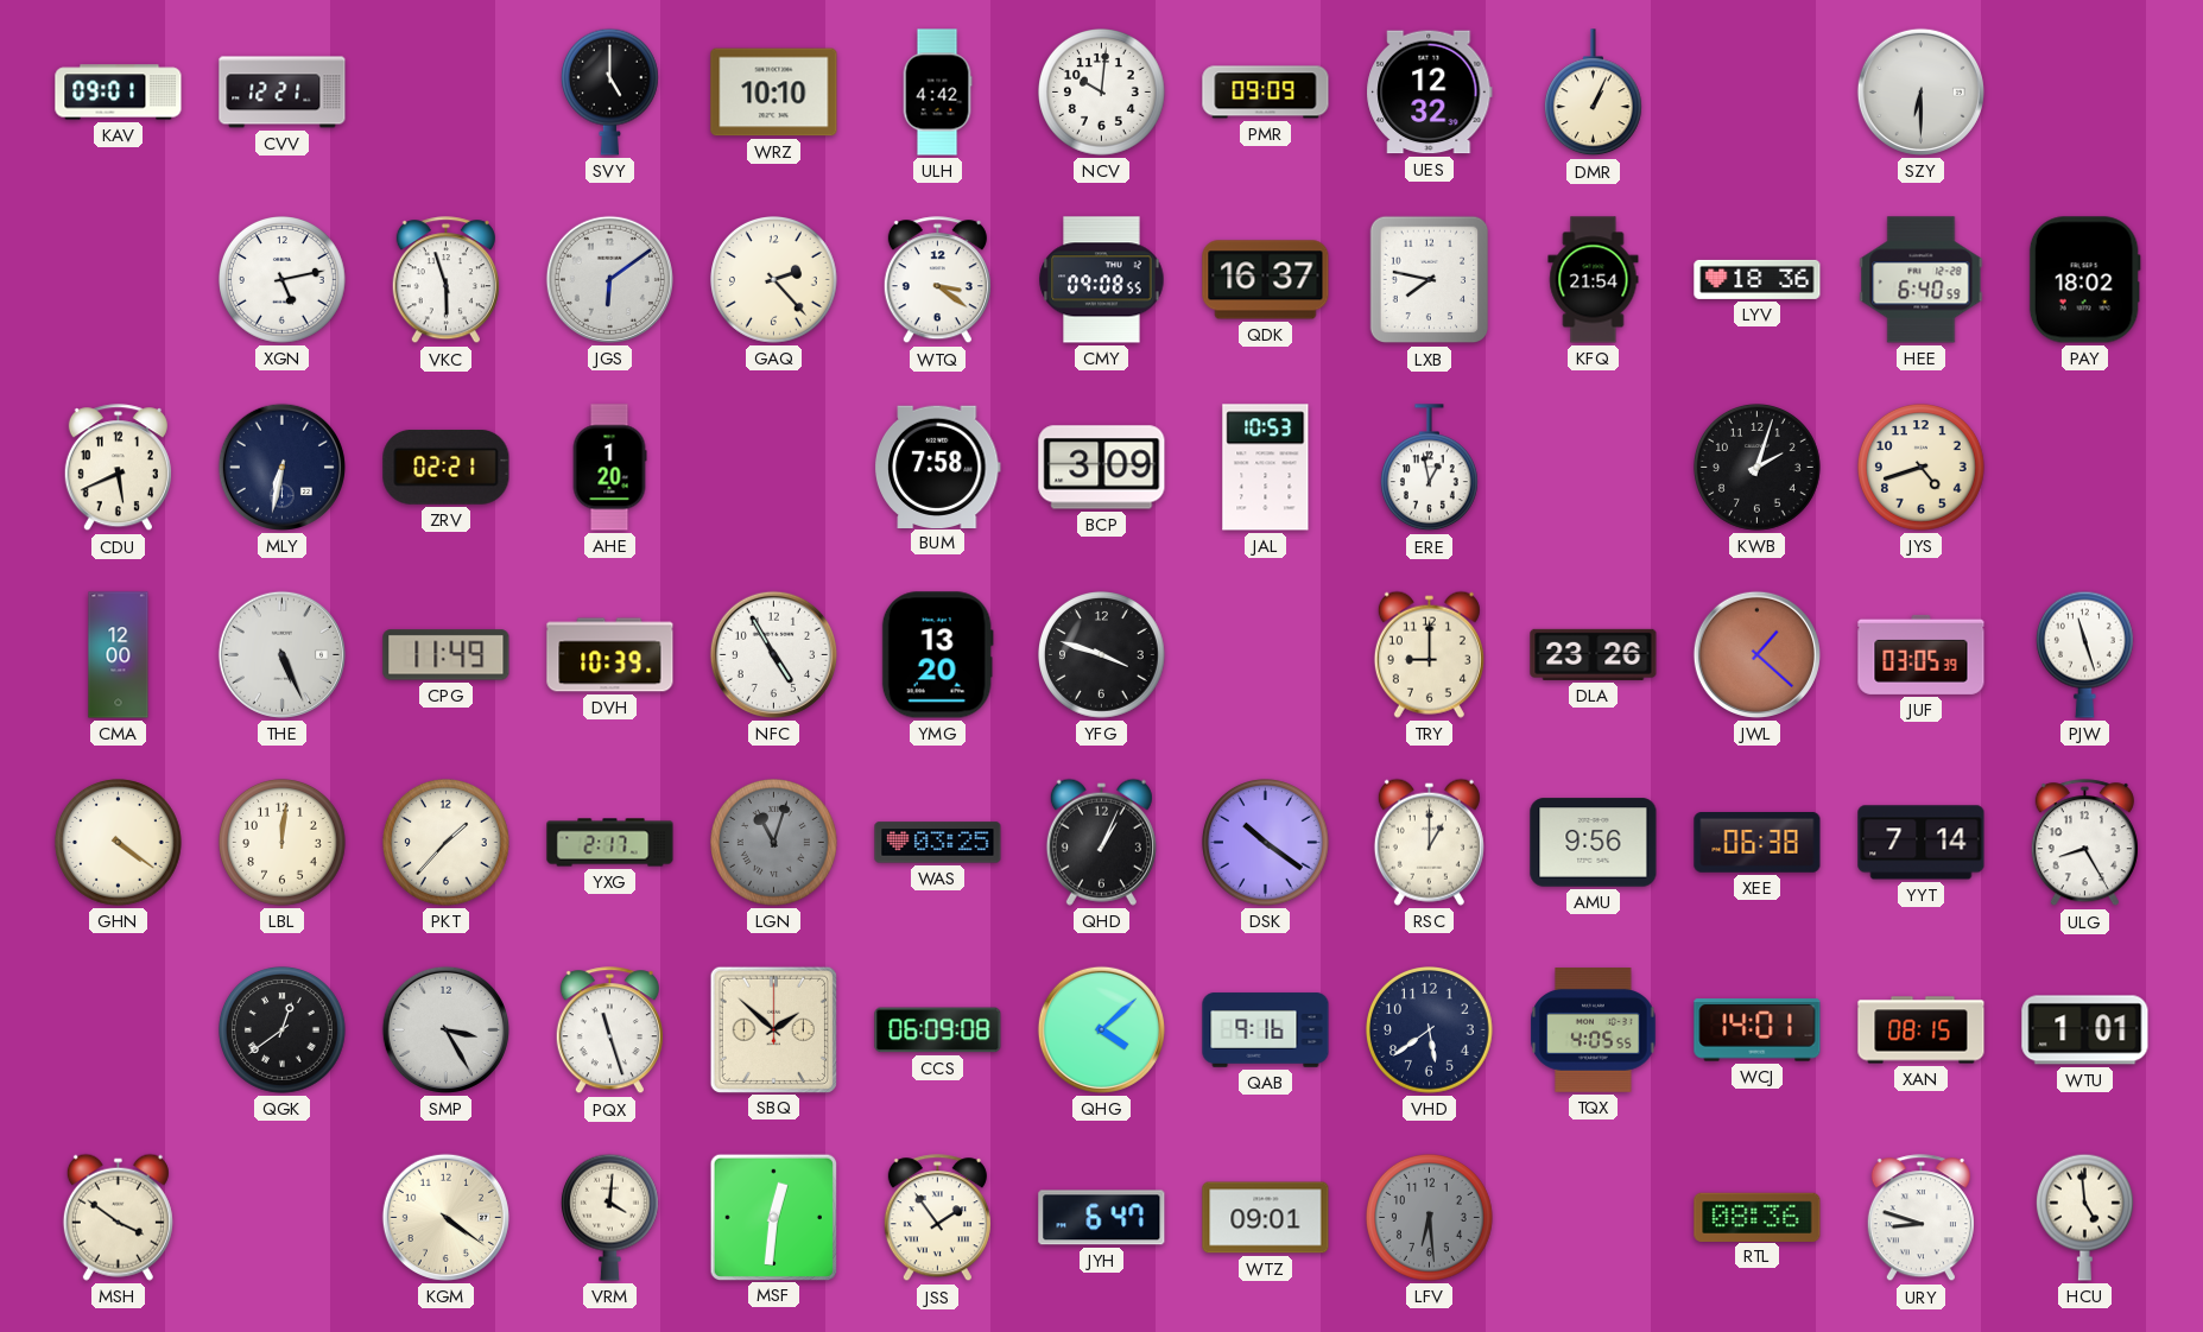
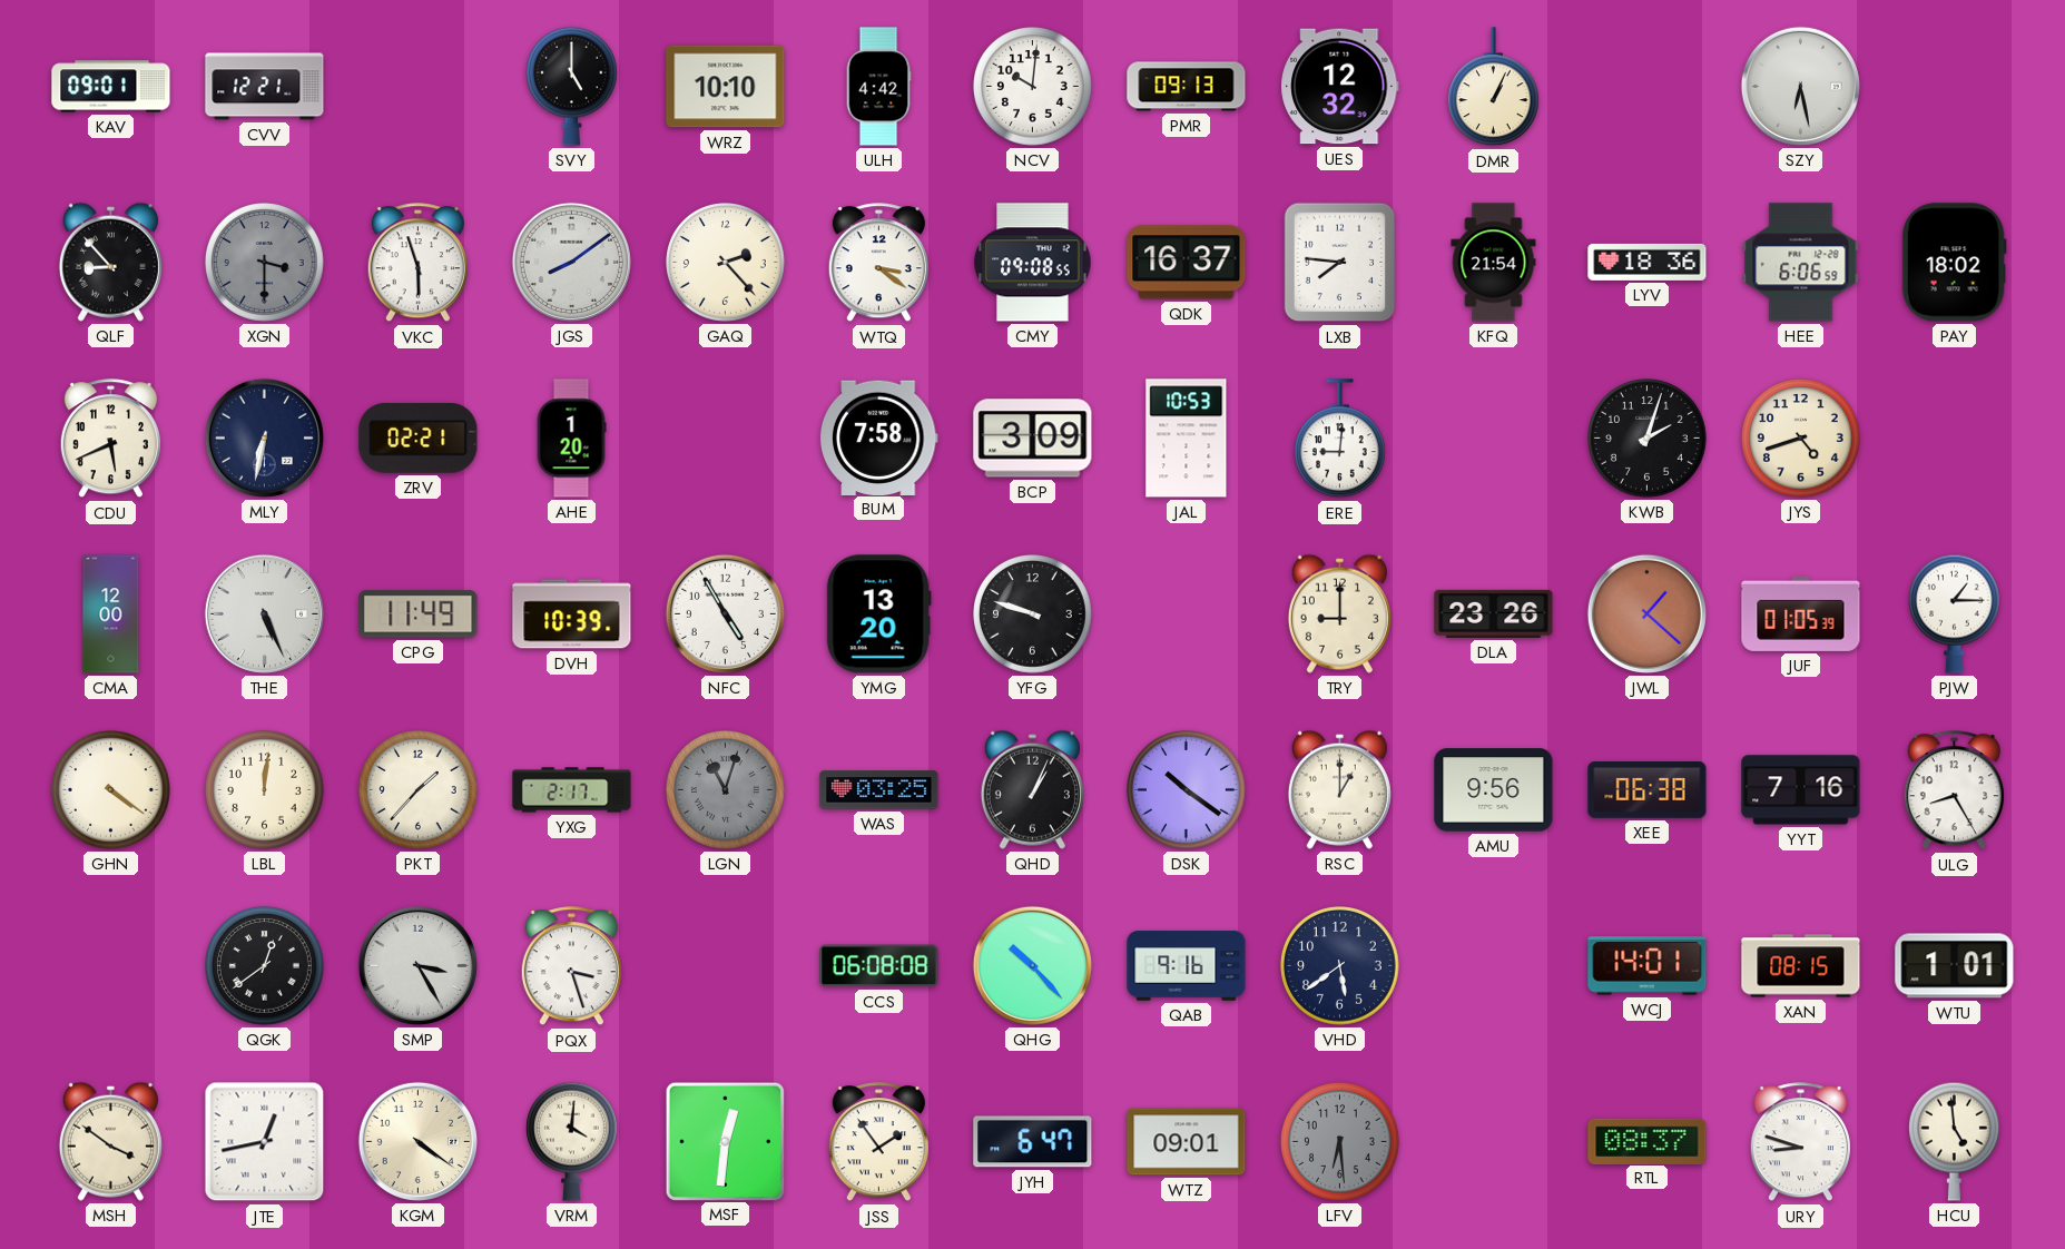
PMR: 09:09 -> 09:13
SZY: 6:30 -> 6:28
QLF: none -> 8:53
XGN: 5:13 -> 3:30
XGN dial: white -> grey
JGS: 6:09 -> 8:09
LXB: 7:47 -> 7:46
HEE: 6:40 -> 6:06
ERE: 12:58 -> 9:01
YFG: 3:48 -> 9:48
JUF: 03:05 -> 01:05
PJW: 11:27 -> 1:15
YYT: 7:14 -> 7:16
PQX: 11:27 -> 3:27
SBQ: 1:52 -> none
CCS: 06:09 -> 06:08
QHG: 4:08 -> 10:23
TQX: 4:05 -> none
JTE: none -> 12:43
RTL: 08:36 -> 08:37
